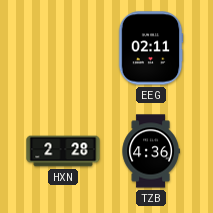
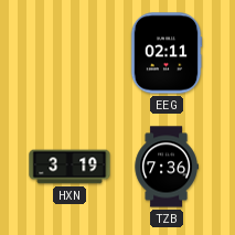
HXN: 2:28 -> 3:19
TZB: 4:36 -> 7:36
